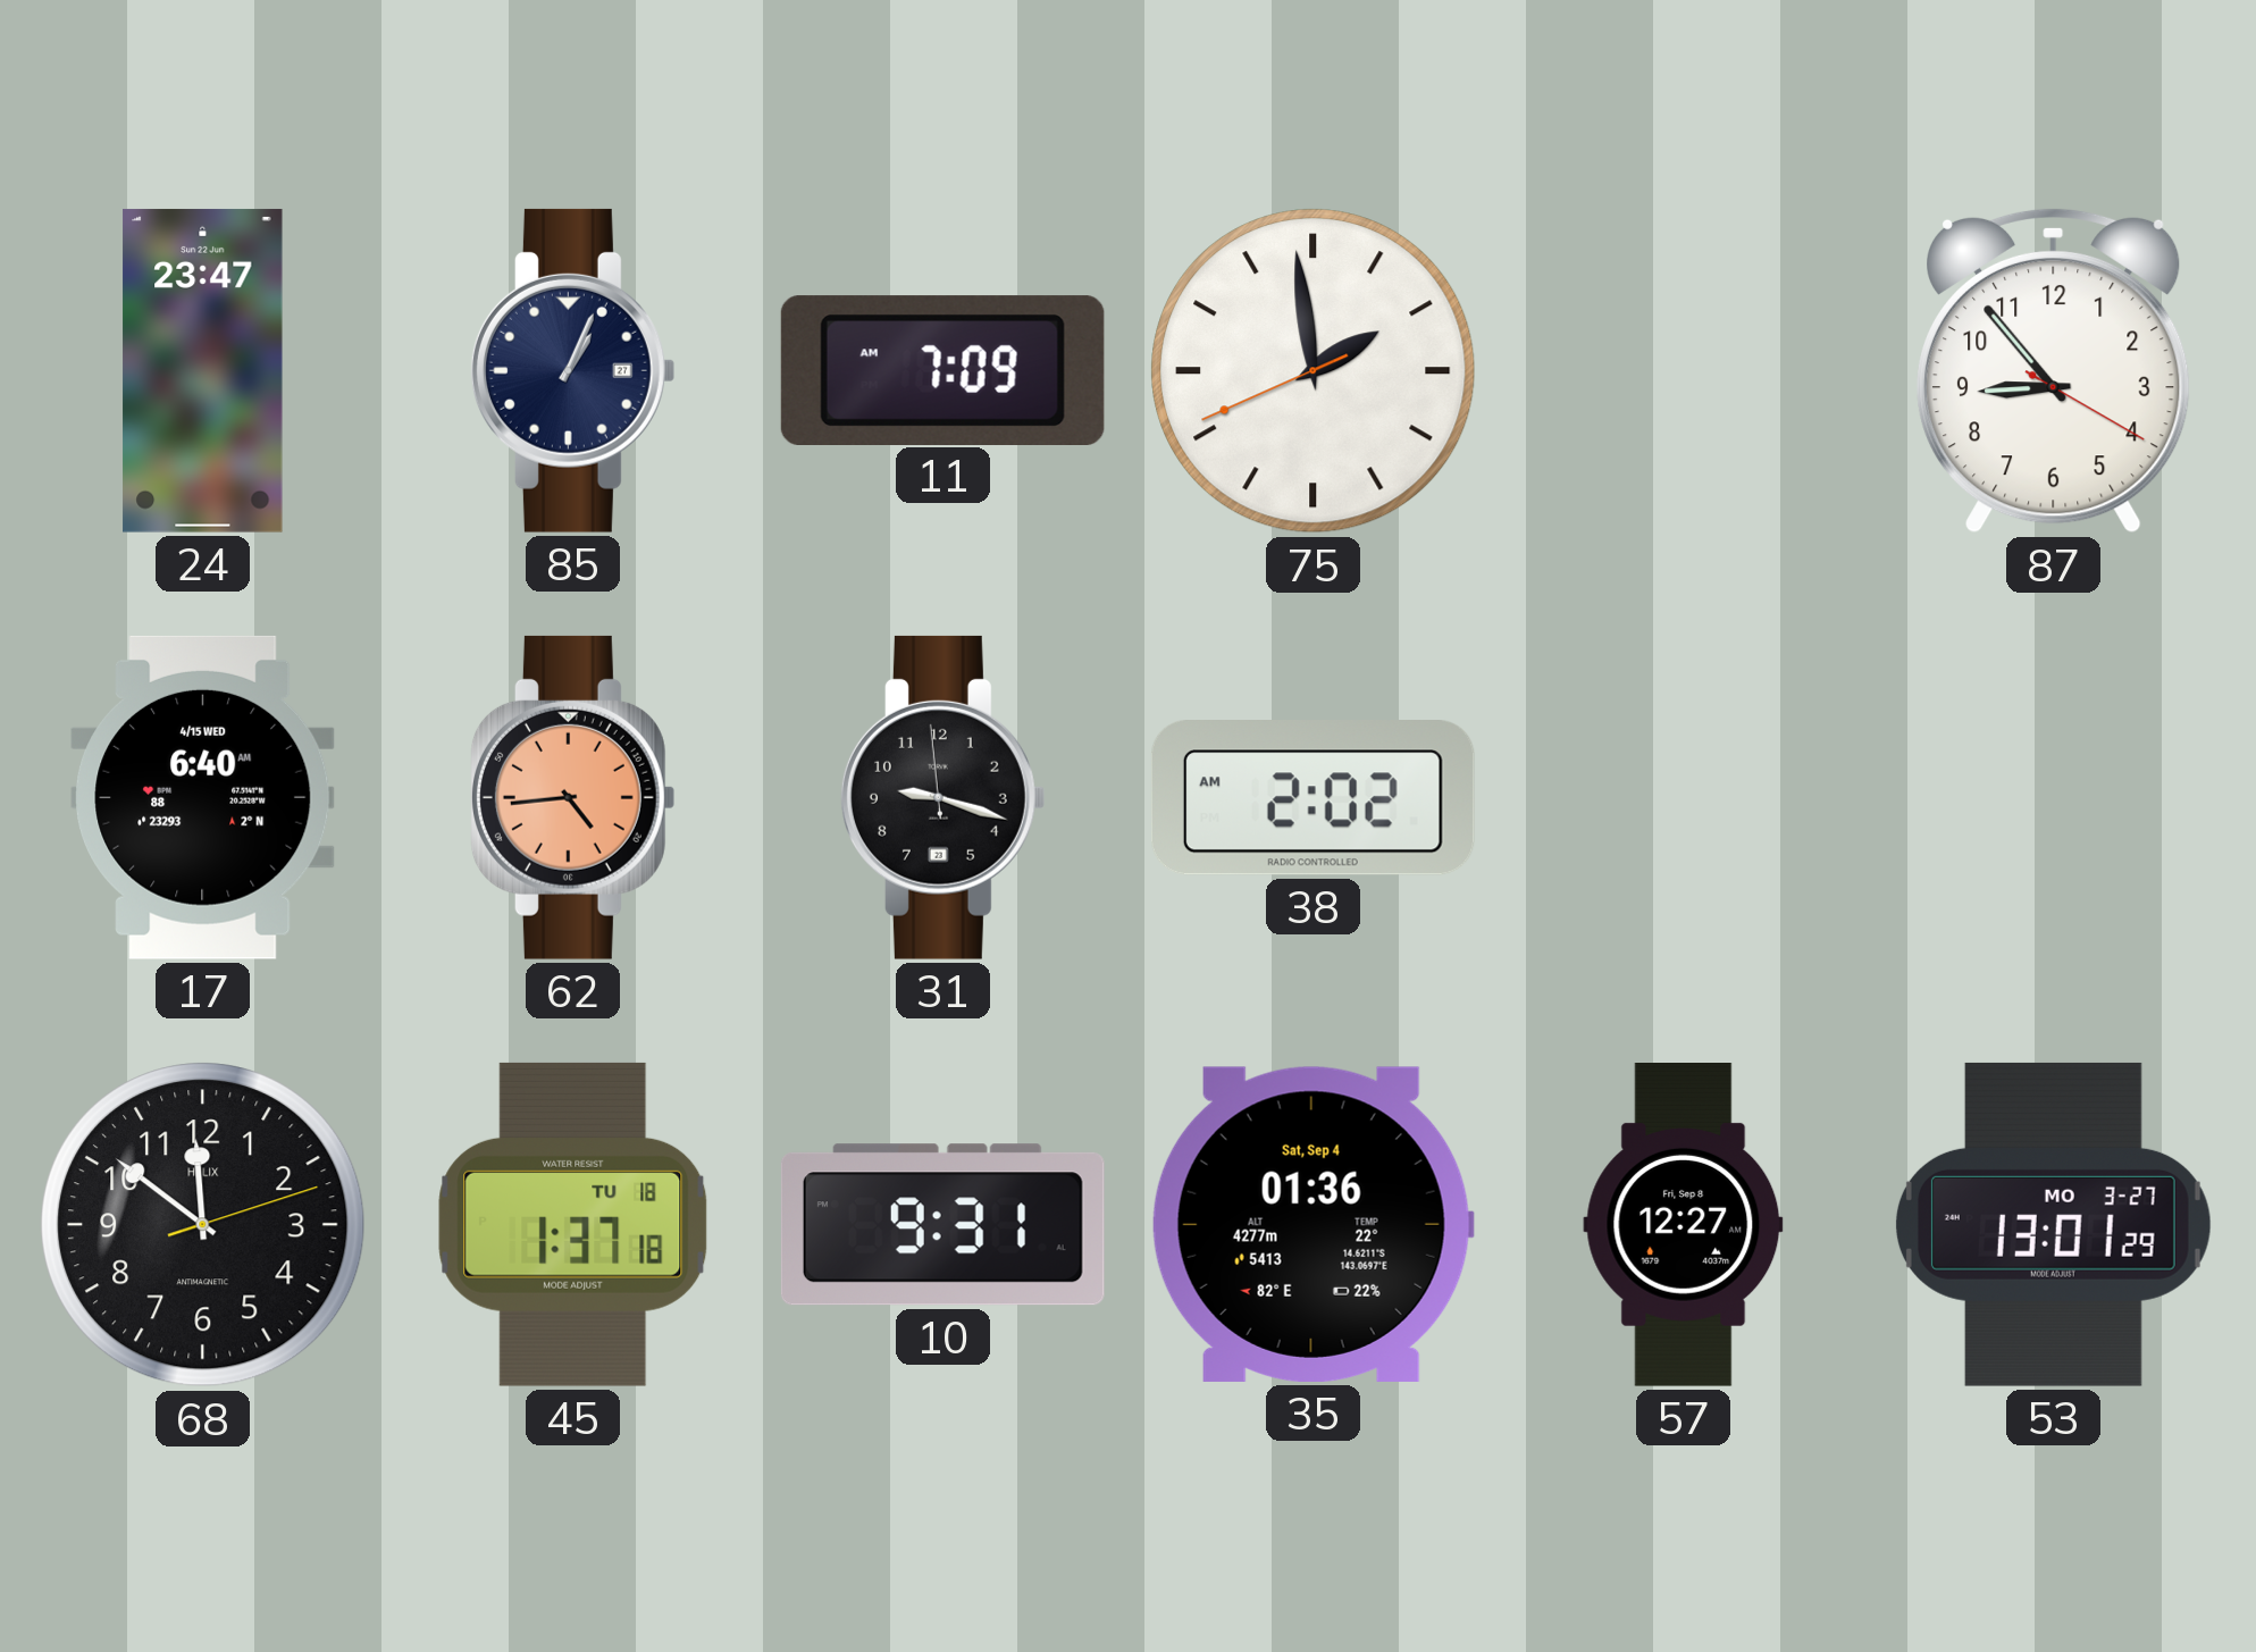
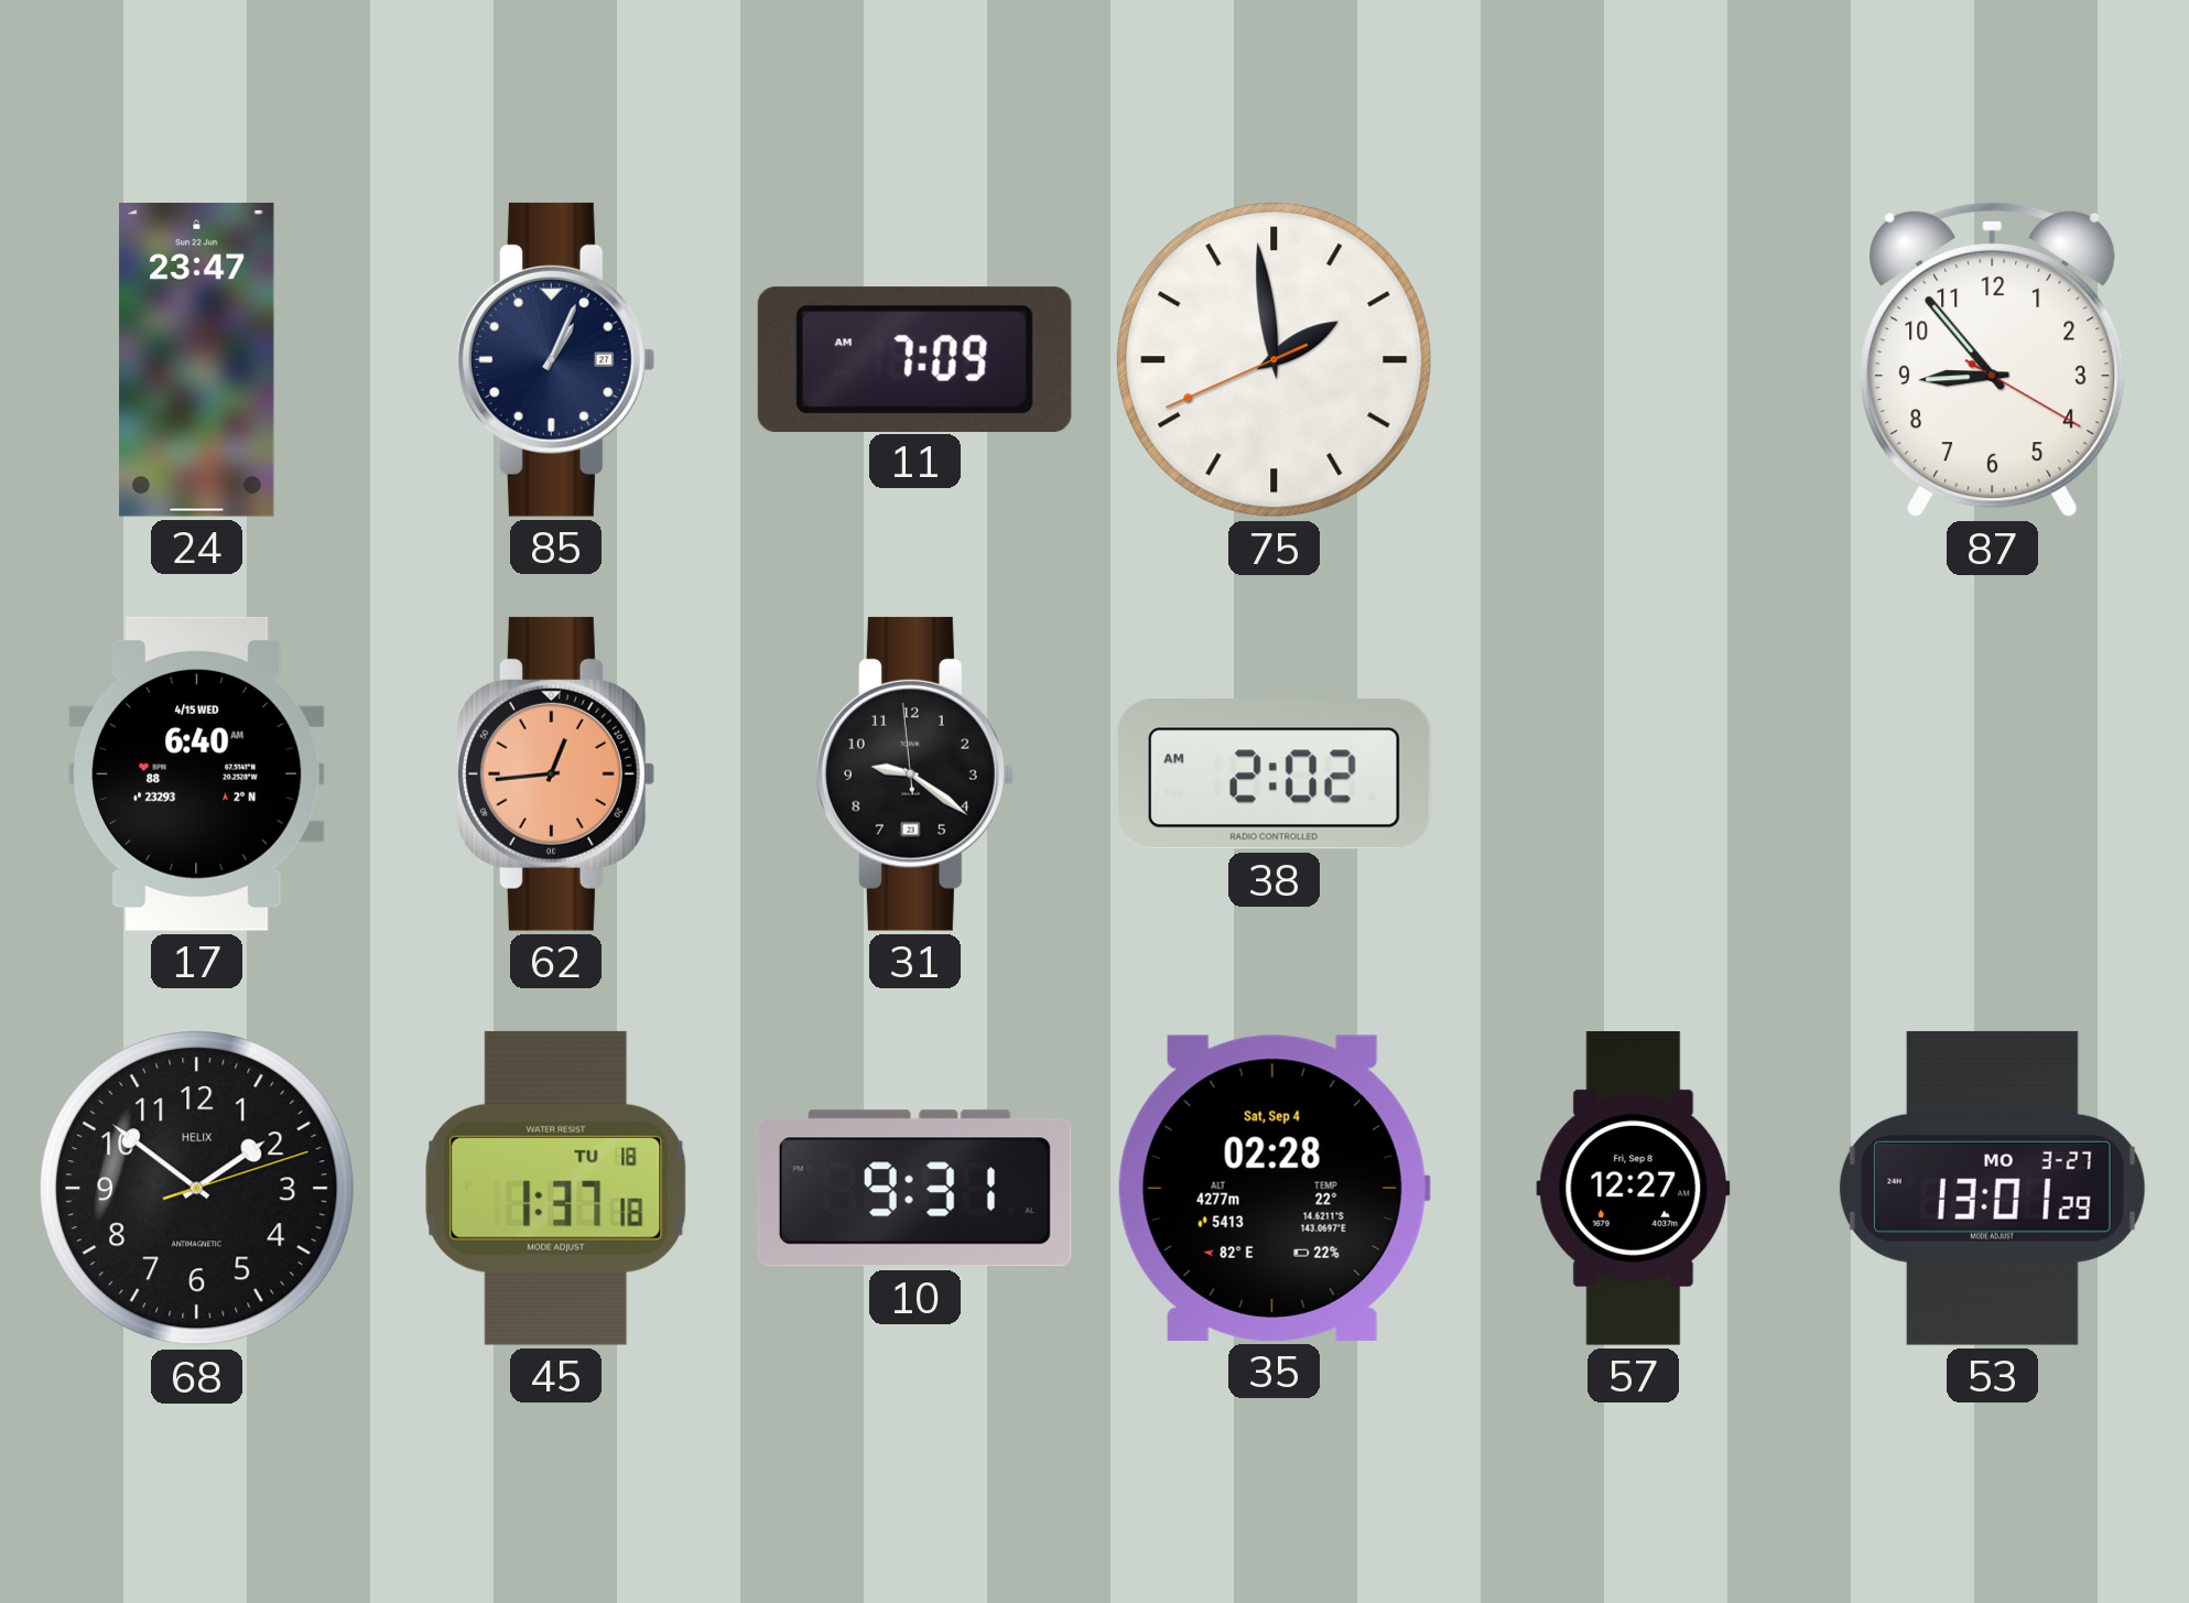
62: 4:44 -> 12:44
31: 9:17 -> 9:20
68: 11:51 -> 1:51
35: 01:36 -> 02:28
